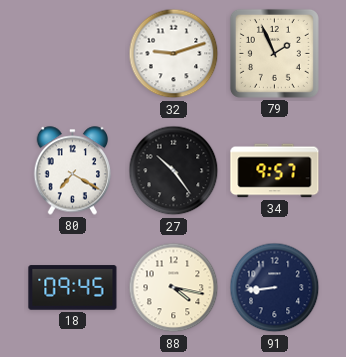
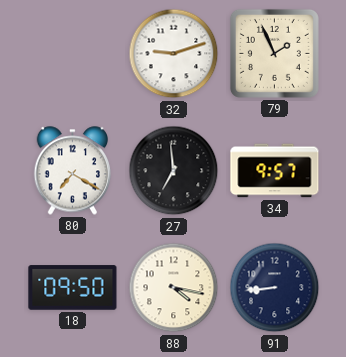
27: 10:24 -> 6:59
18: 09:45 -> 09:50
